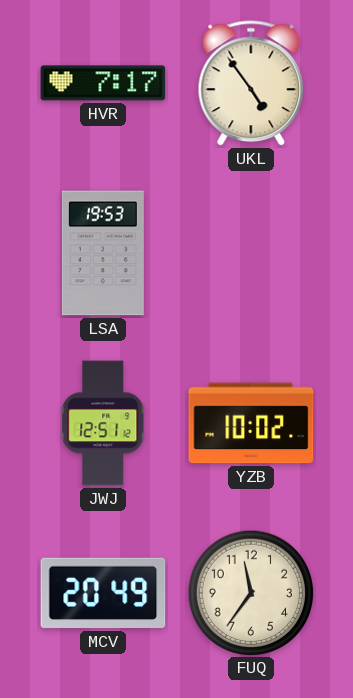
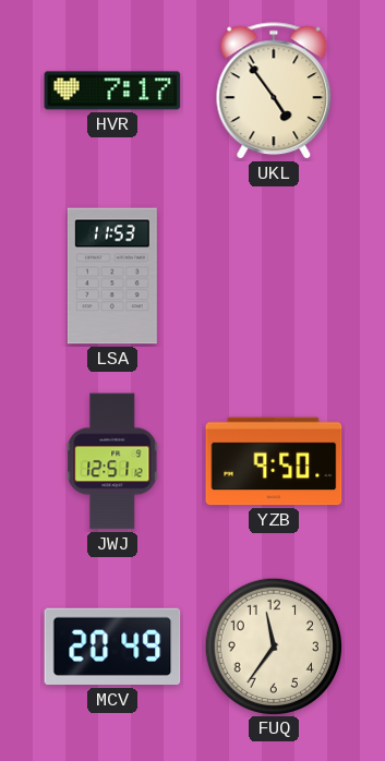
LSA: 19:53 -> 11:53
YZB: 10:02 -> 9:50
